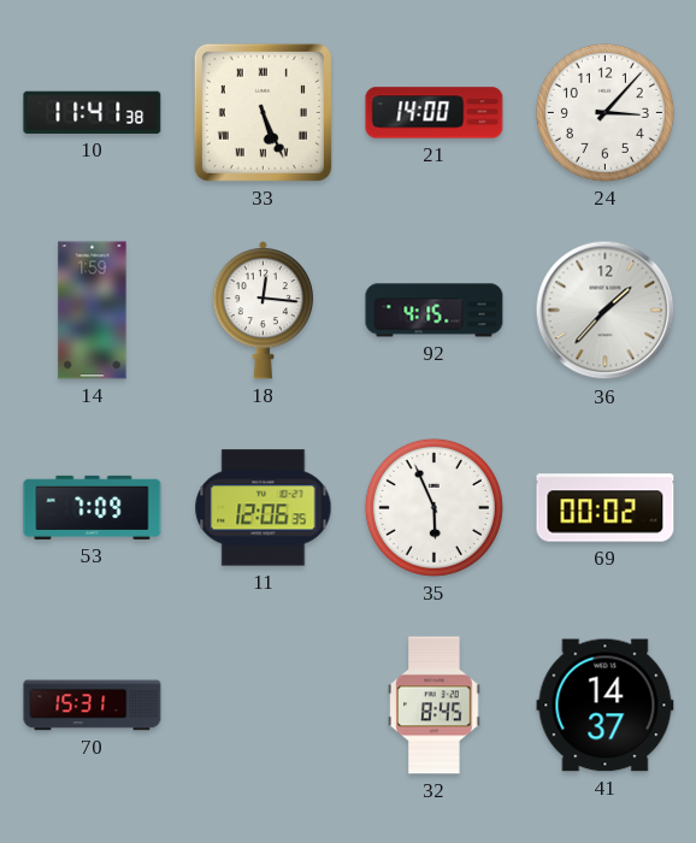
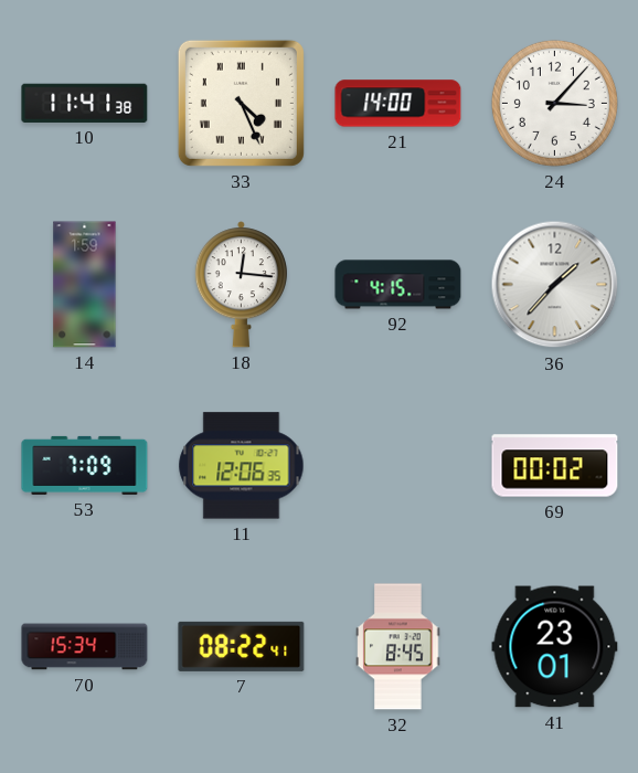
33: 5:26 -> 4:26
35: 5:56 -> none
70: 15:31 -> 15:34
7: none -> 08:22
41: 14:37 -> 23:01
